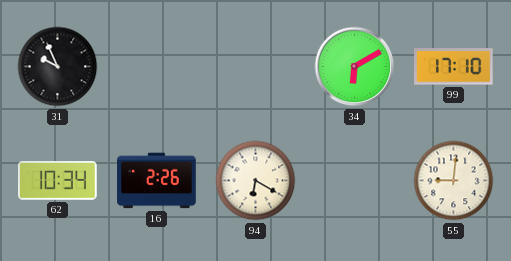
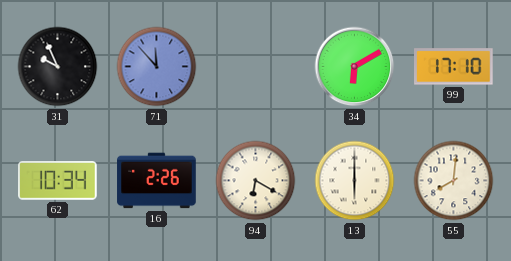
71: none -> 11:53
13: none -> 6:00
55: 9:01 -> 8:01
